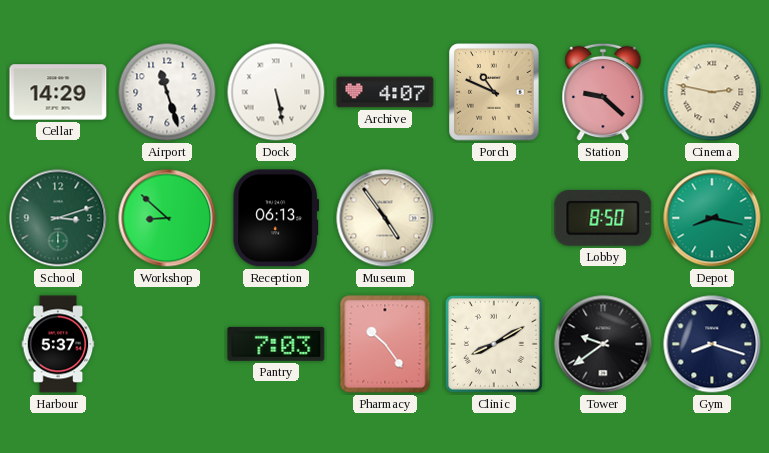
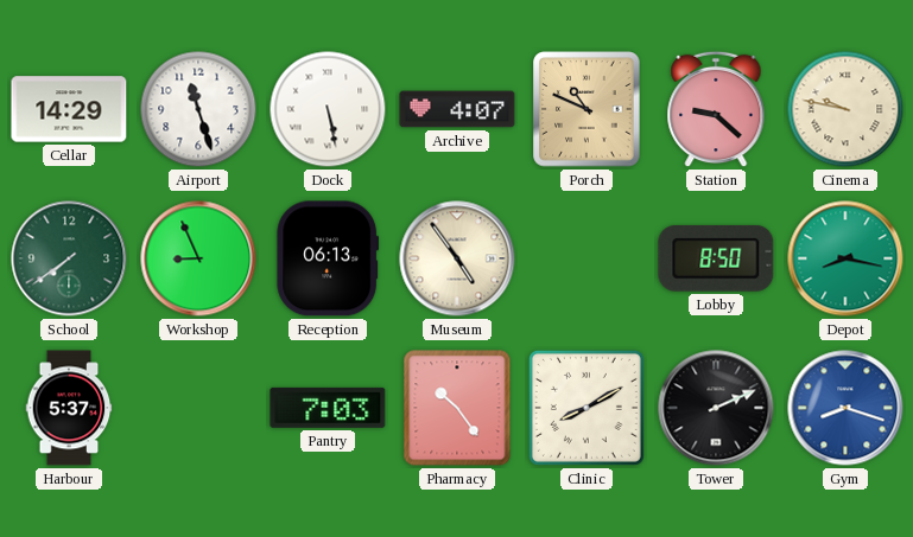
Cinema: 2:47 -> 9:47
School: 3:12 -> 7:39
Workshop: 8:52 -> 8:56
Tower: 9:39 -> 2:11
Gym dial: navy -> blue
